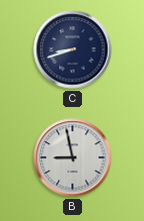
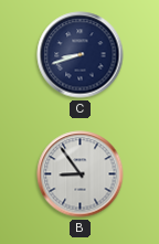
B: 8:58 -> 8:54
